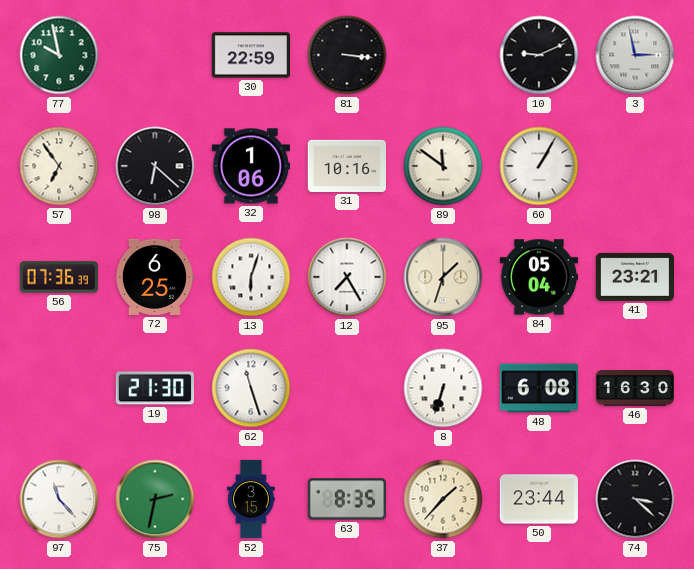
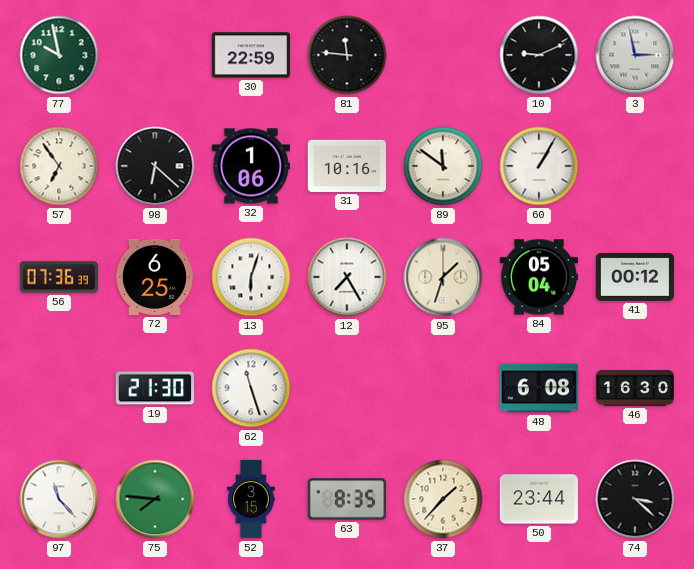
81: 3:16 -> 11:46
41: 23:21 -> 00:12
8: 6:33 -> none
75: 2:32 -> 7:46
